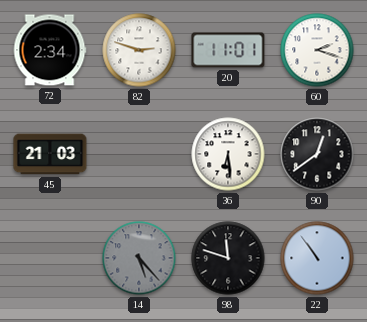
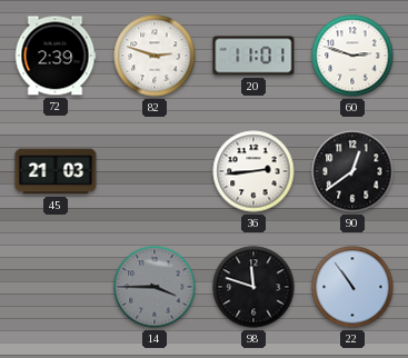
72: 2:34 -> 2:39
60: 2:18 -> 2:48
36: 6:29 -> 2:44
14: 5:23 -> 3:45
